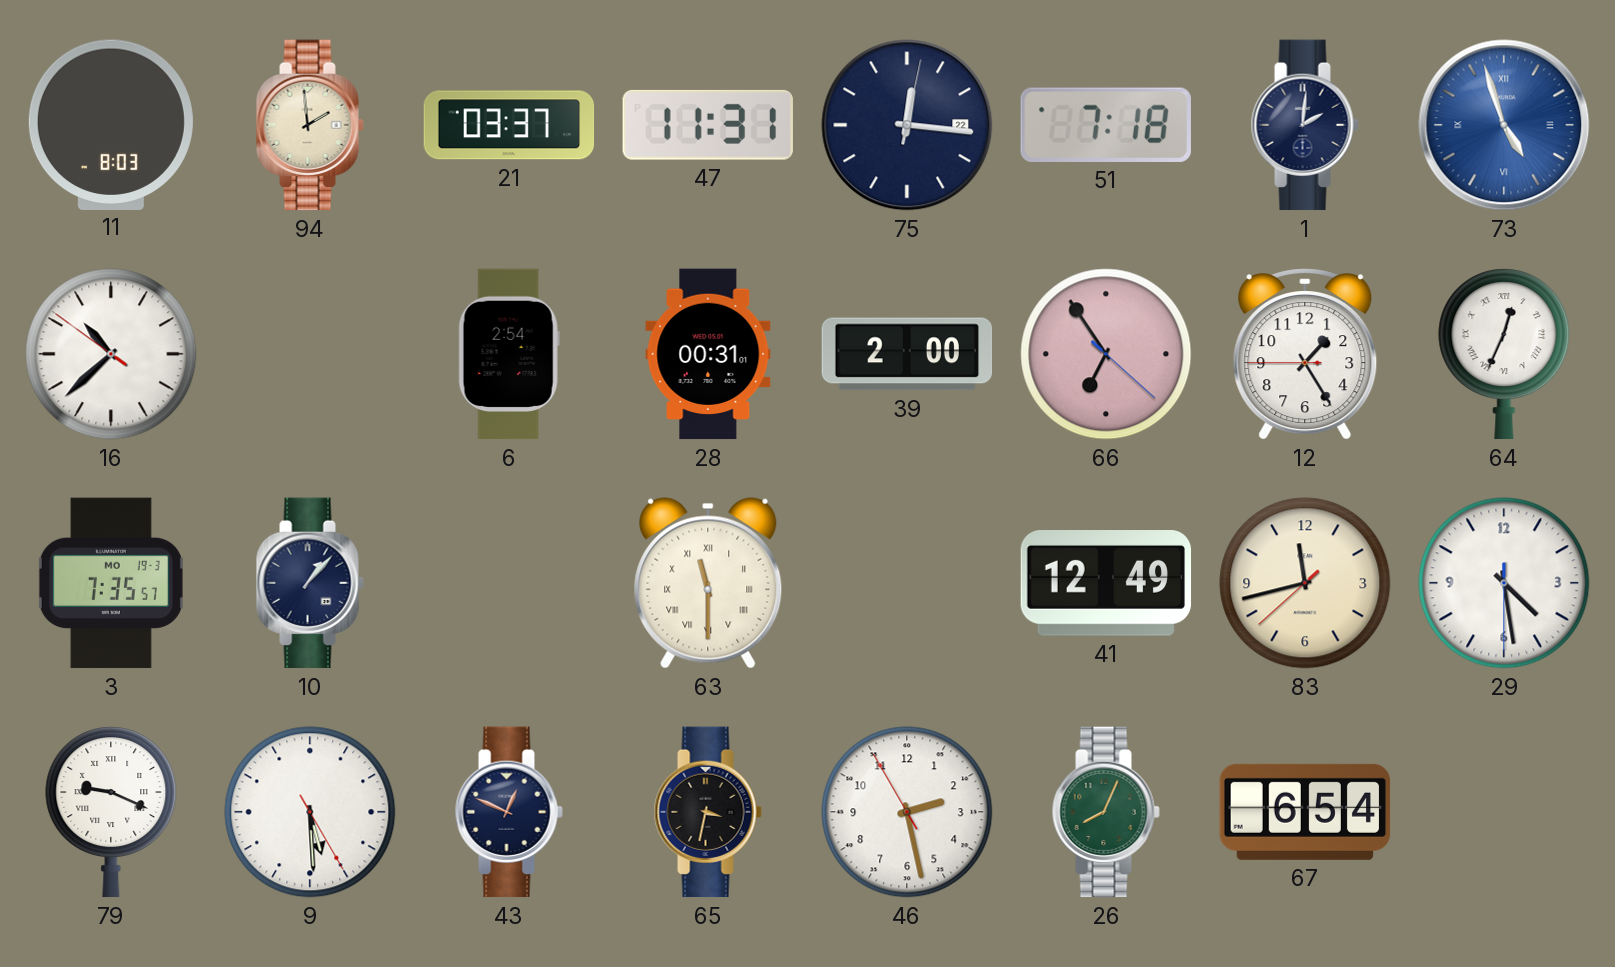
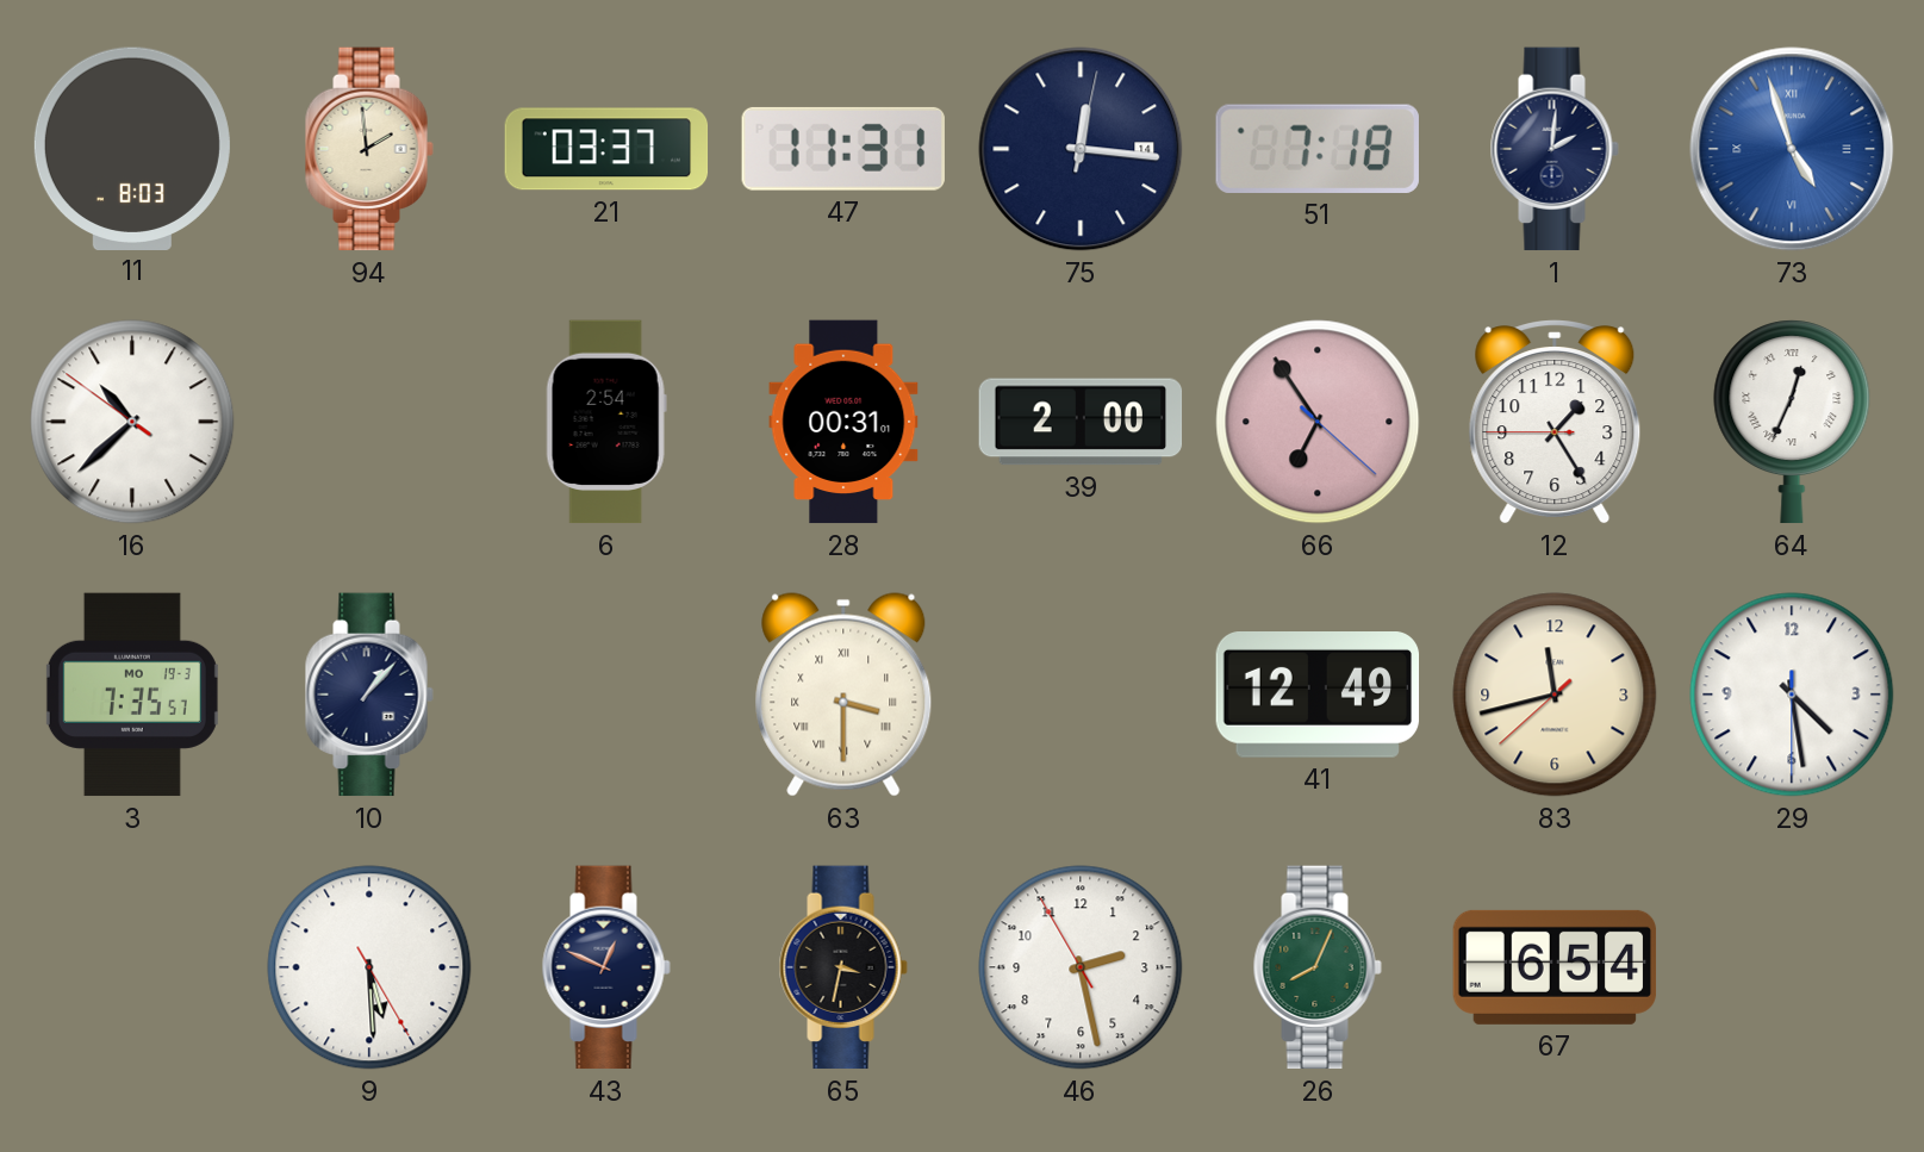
75 date: 22 -> 14
63: 11:30 -> 3:30
79: 9:19 -> none
